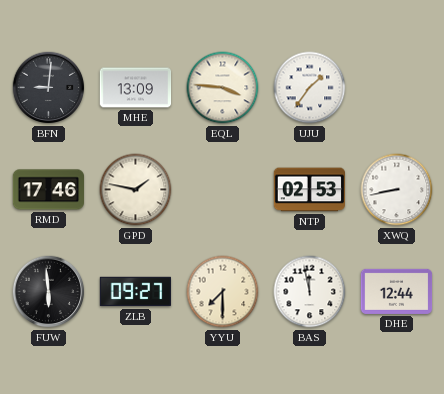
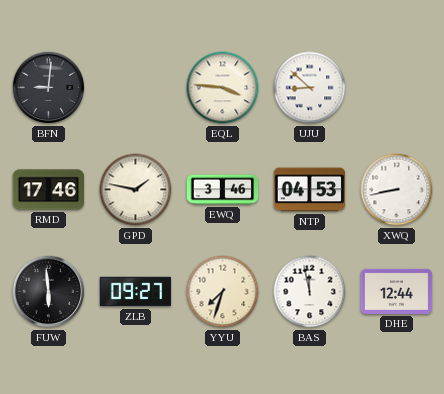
MHE: 13:09 -> none
UJU: 1:36 -> 8:52
EWQ: none -> 3:46
NTP: 02:53 -> 04:53
YYU: 7:30 -> 7:33
